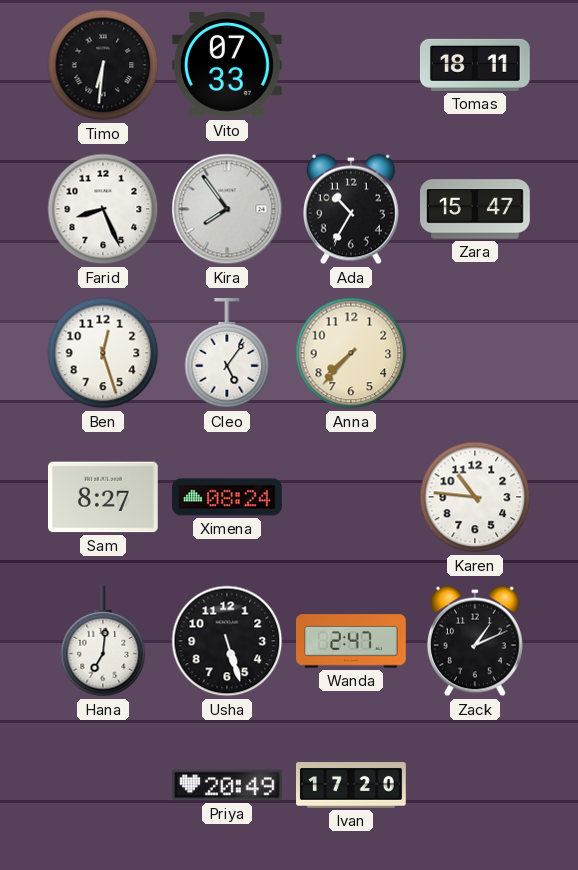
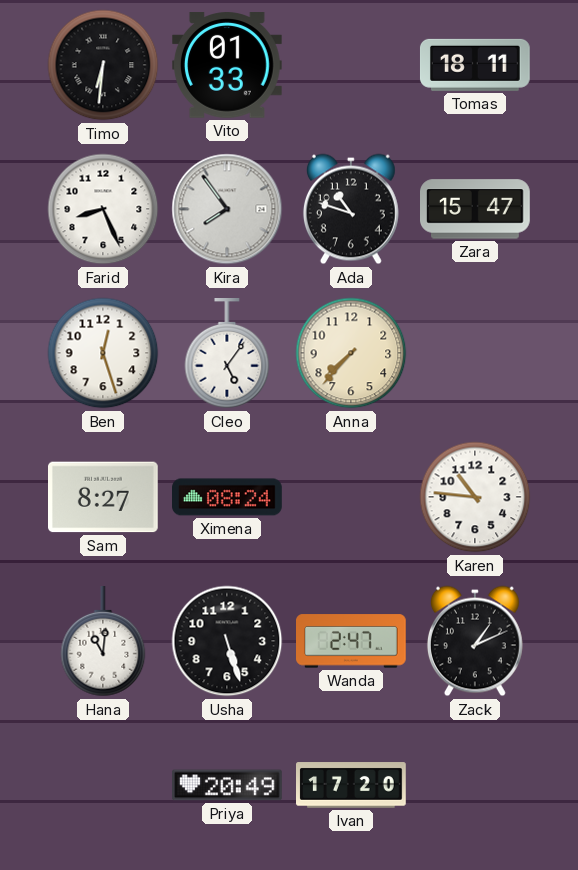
Vito: 07:33 -> 01:33
Ada: 10:35 -> 10:48
Hana: 7:01 -> 11:01
